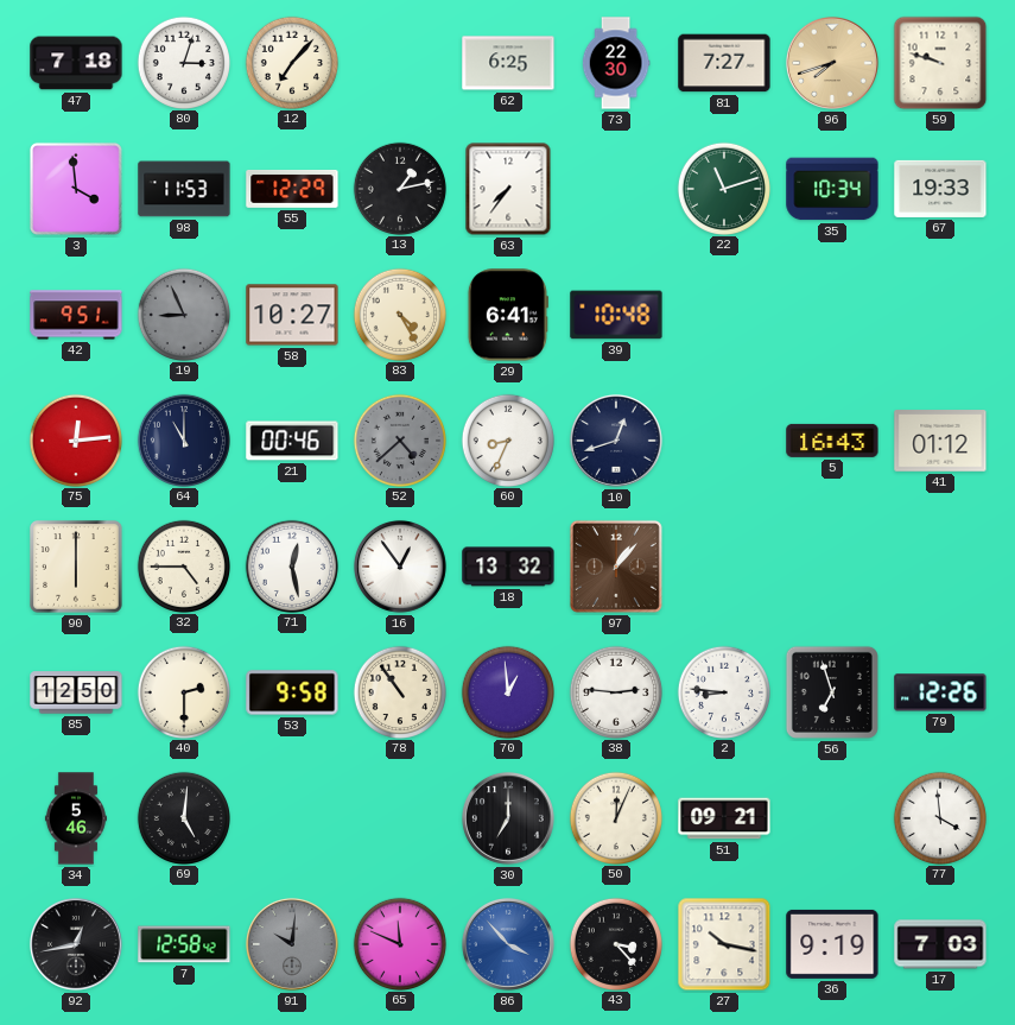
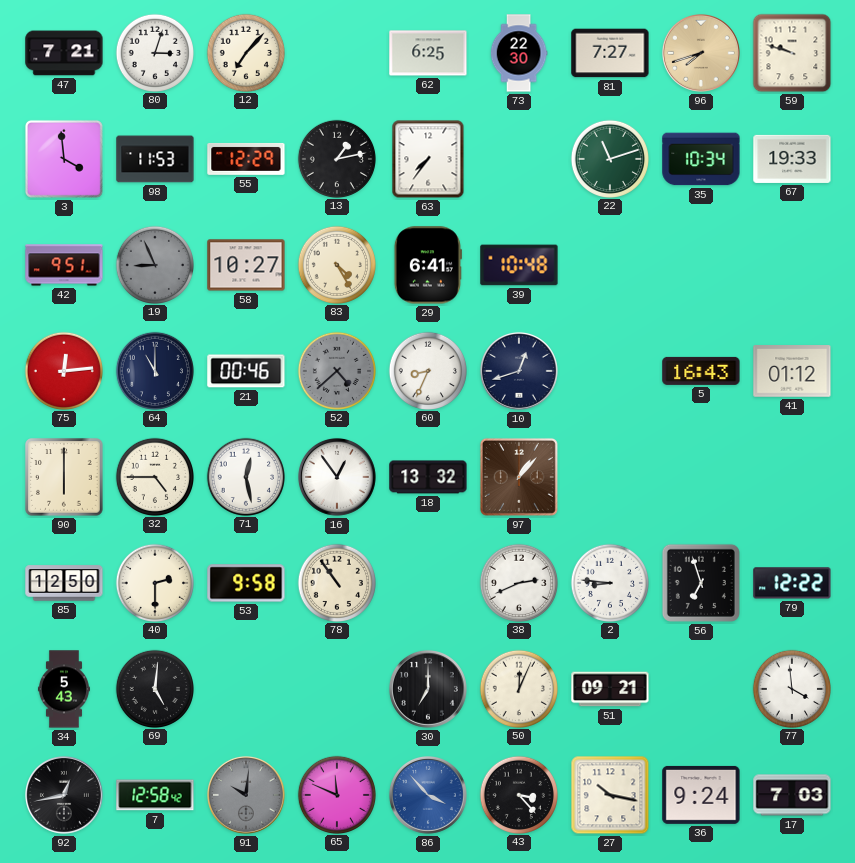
47: 7:18 -> 7:21
70: 12:59 -> none
38: 2:46 -> 2:41
79: 12:26 -> 12:22
34: 5:46 -> 5:43
36: 9:19 -> 9:24
